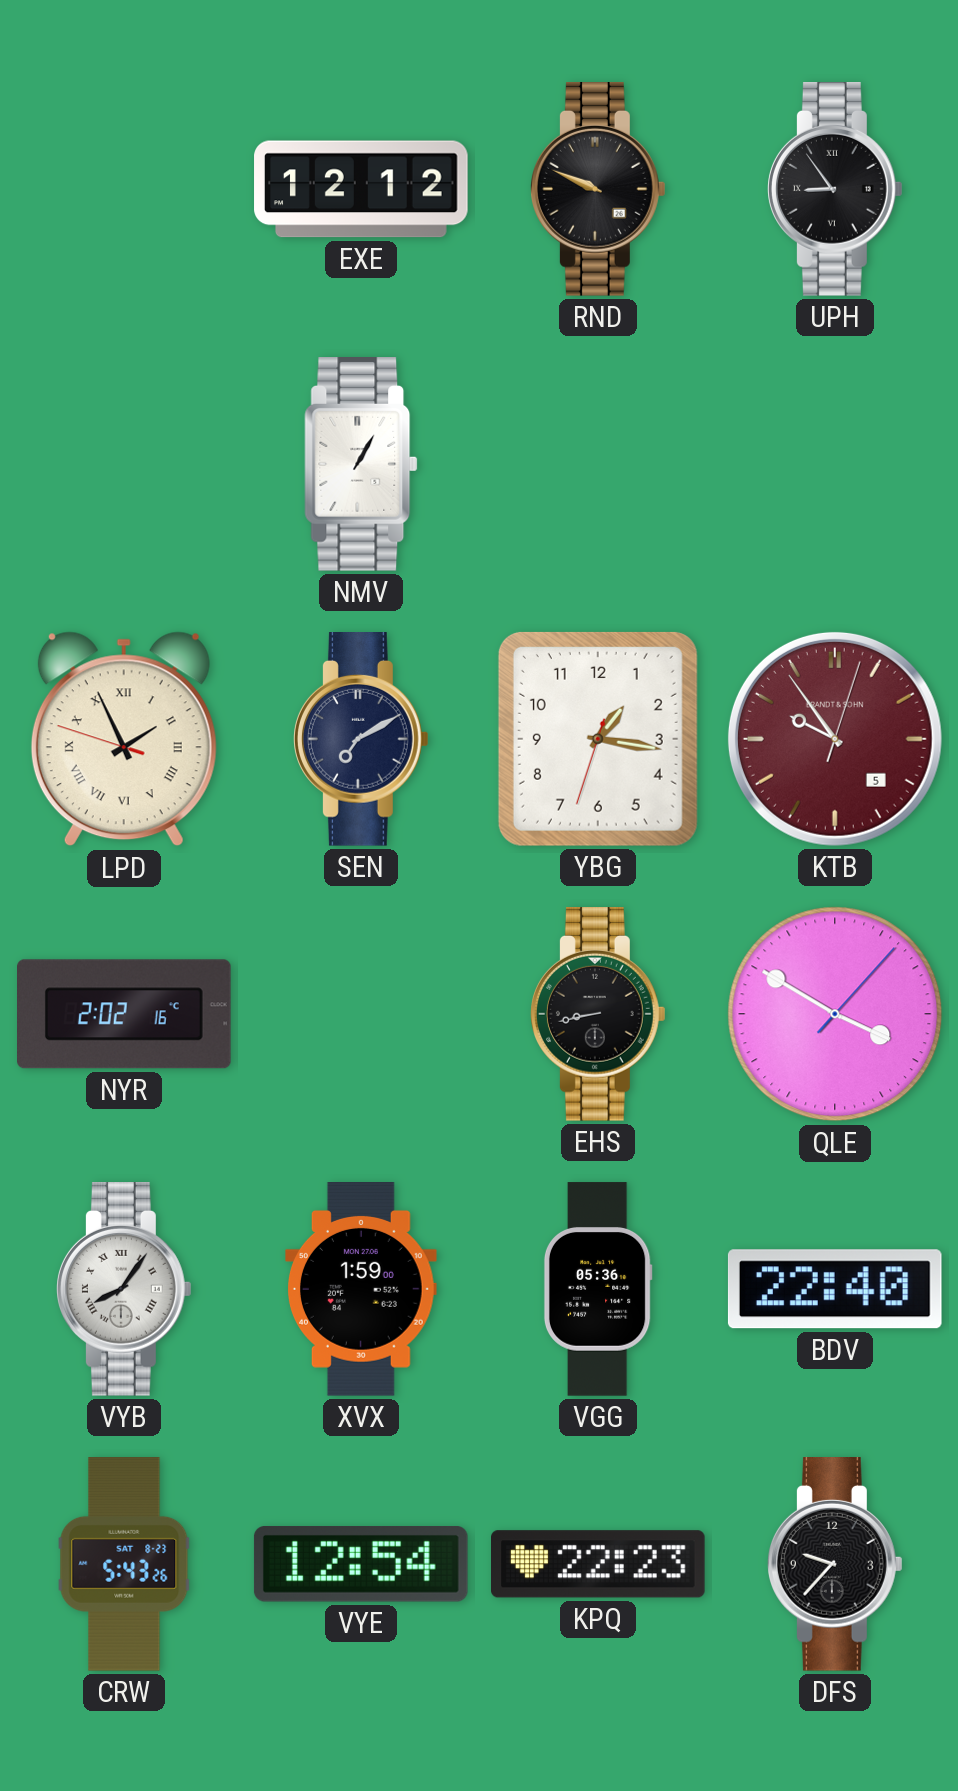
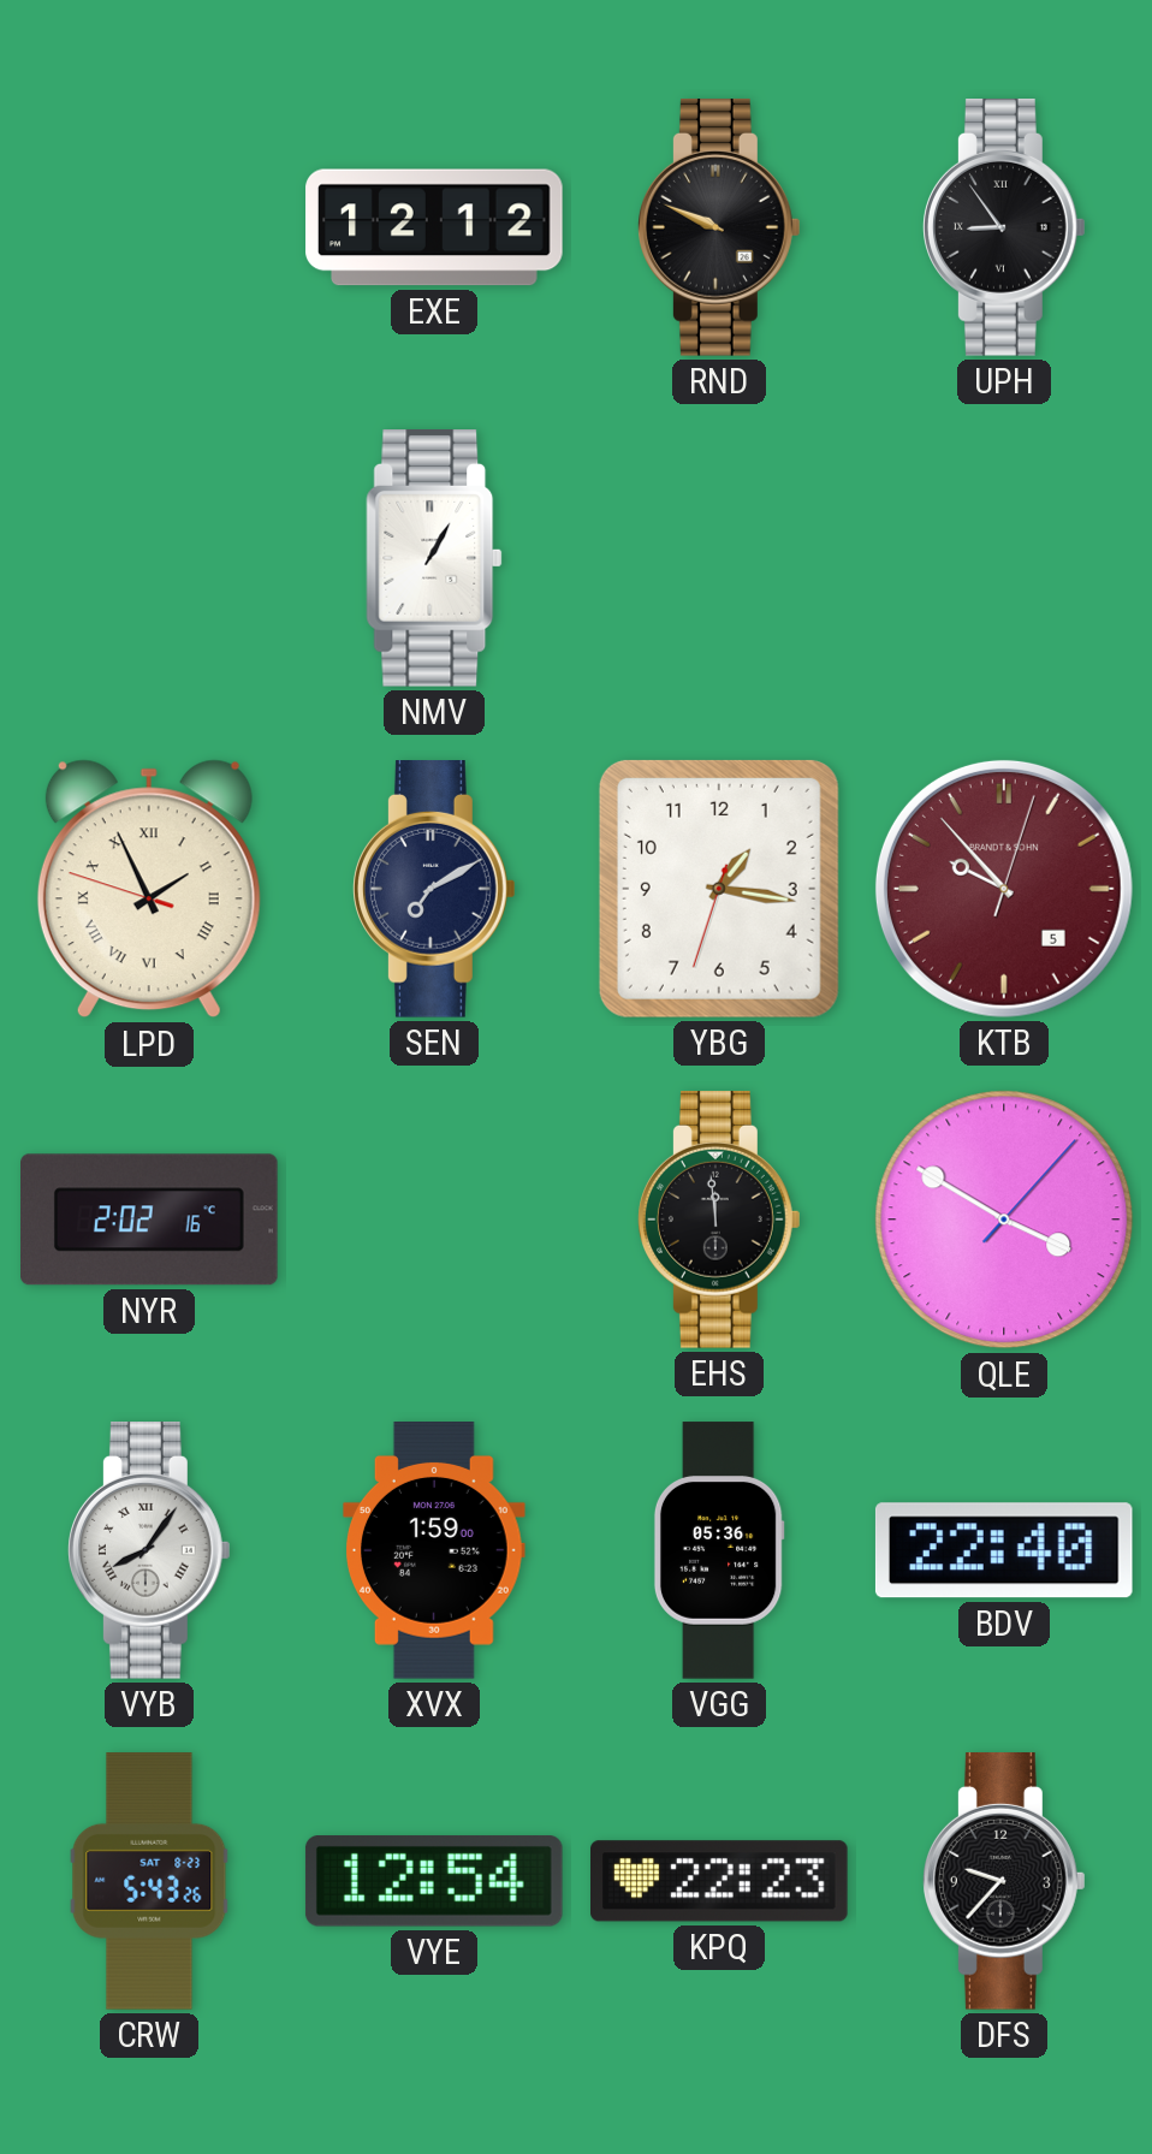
KTB: 9:54 -> 9:53
EHS: 8:43 -> 11:59
